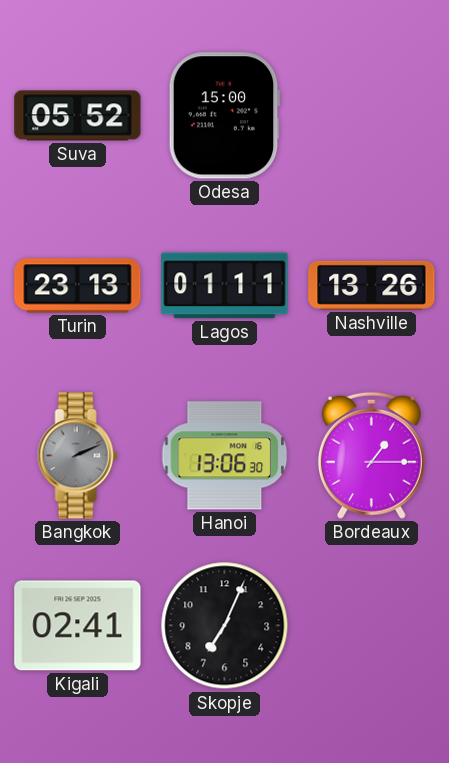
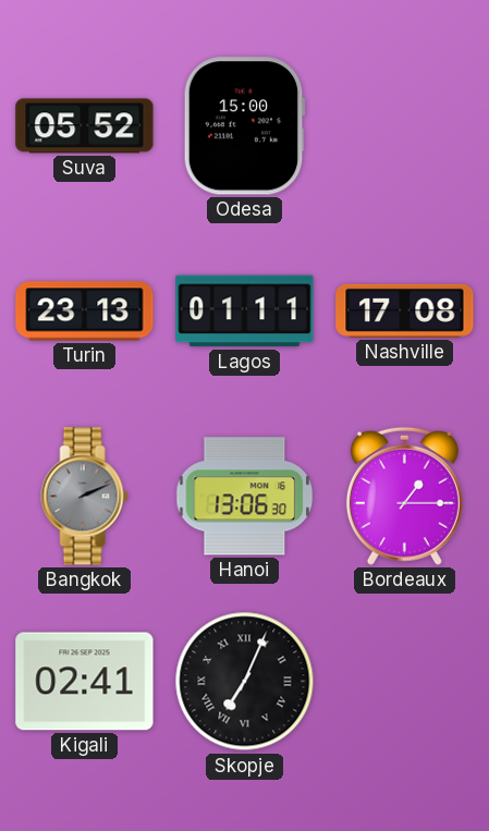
Nashville: 13:26 -> 17:08
Skopje numerals: Arabic -> Roman
